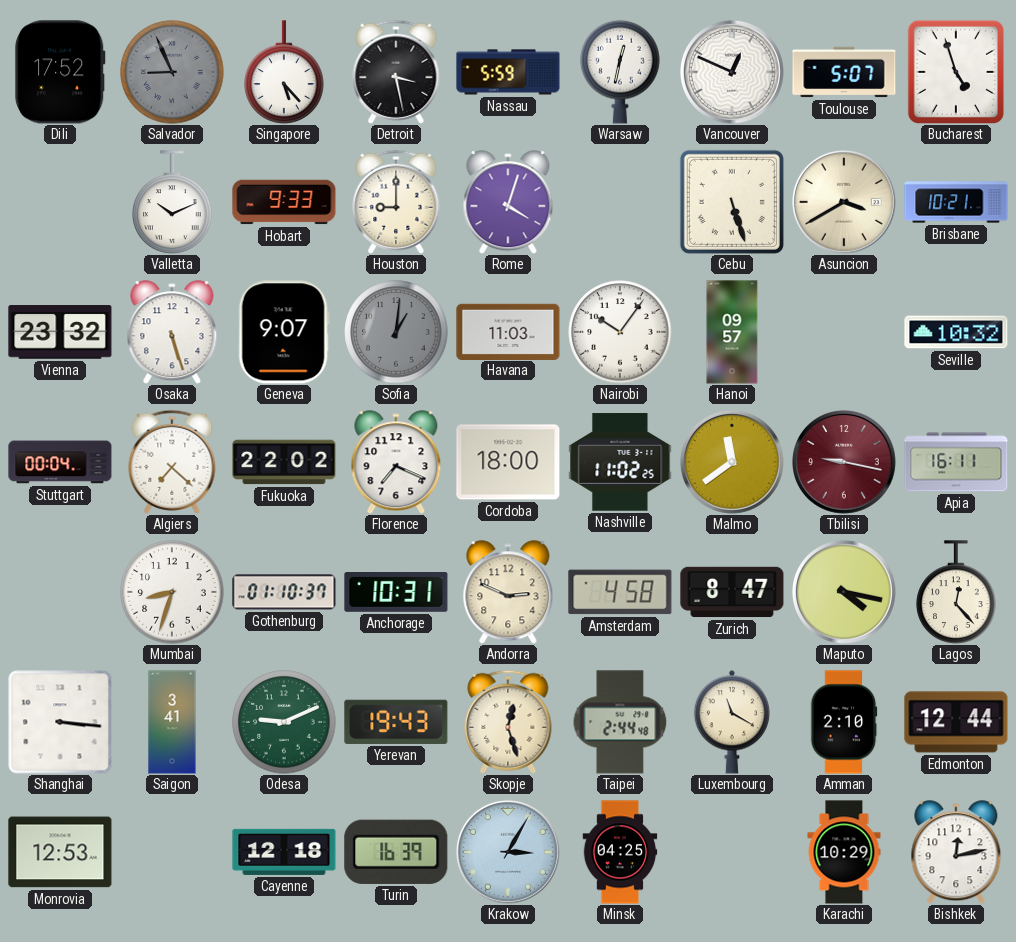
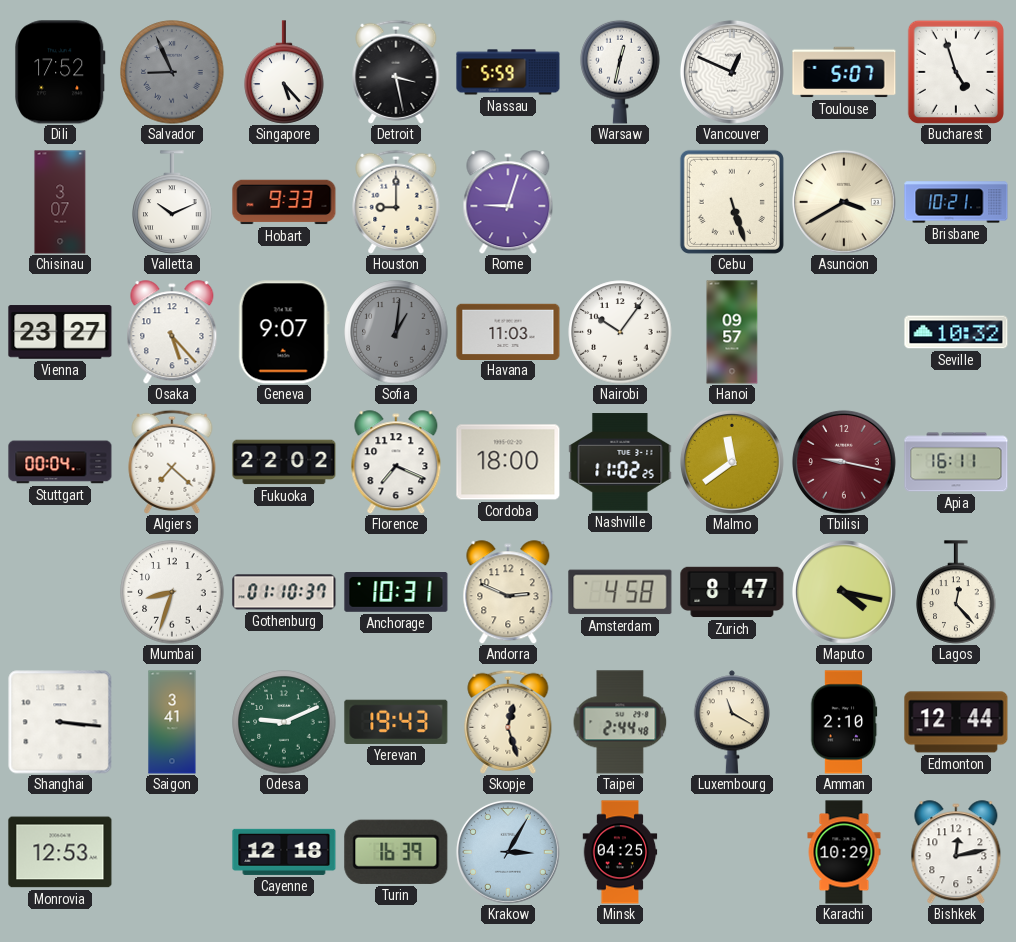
Chisinau: none -> 3:07
Rome: 4:03 -> 9:03
Vienna: 23:32 -> 23:27
Osaka: 5:27 -> 5:23
